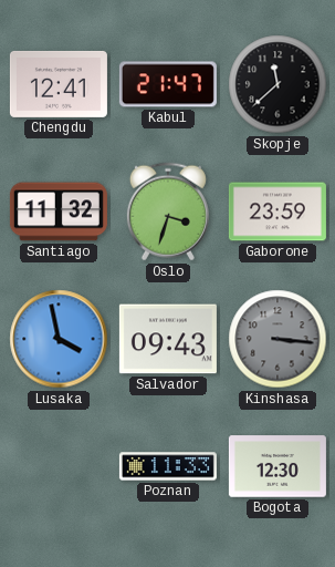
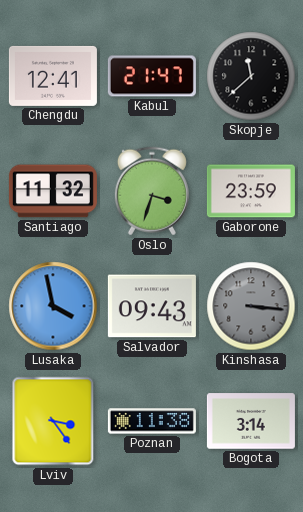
Lviv: none -> 3:24
Poznan: 11:33 -> 11:38
Bogota: 12:30 -> 3:14
